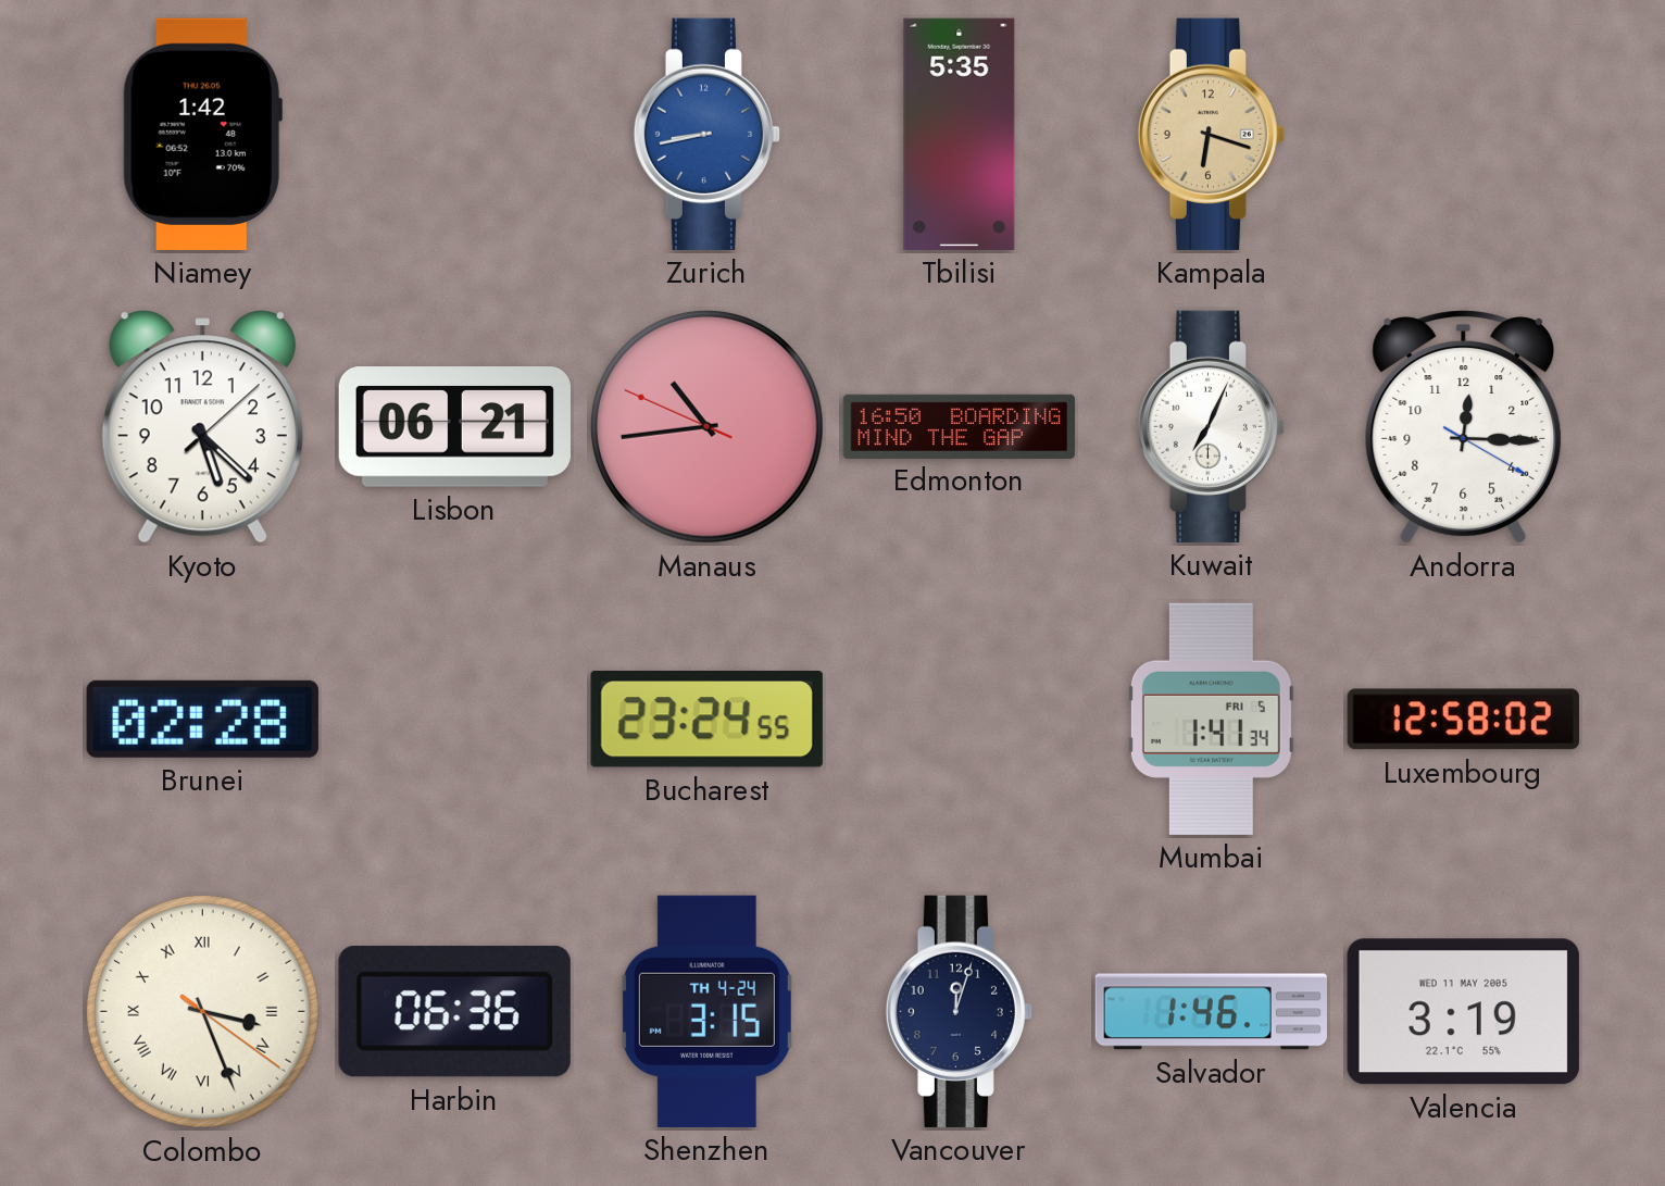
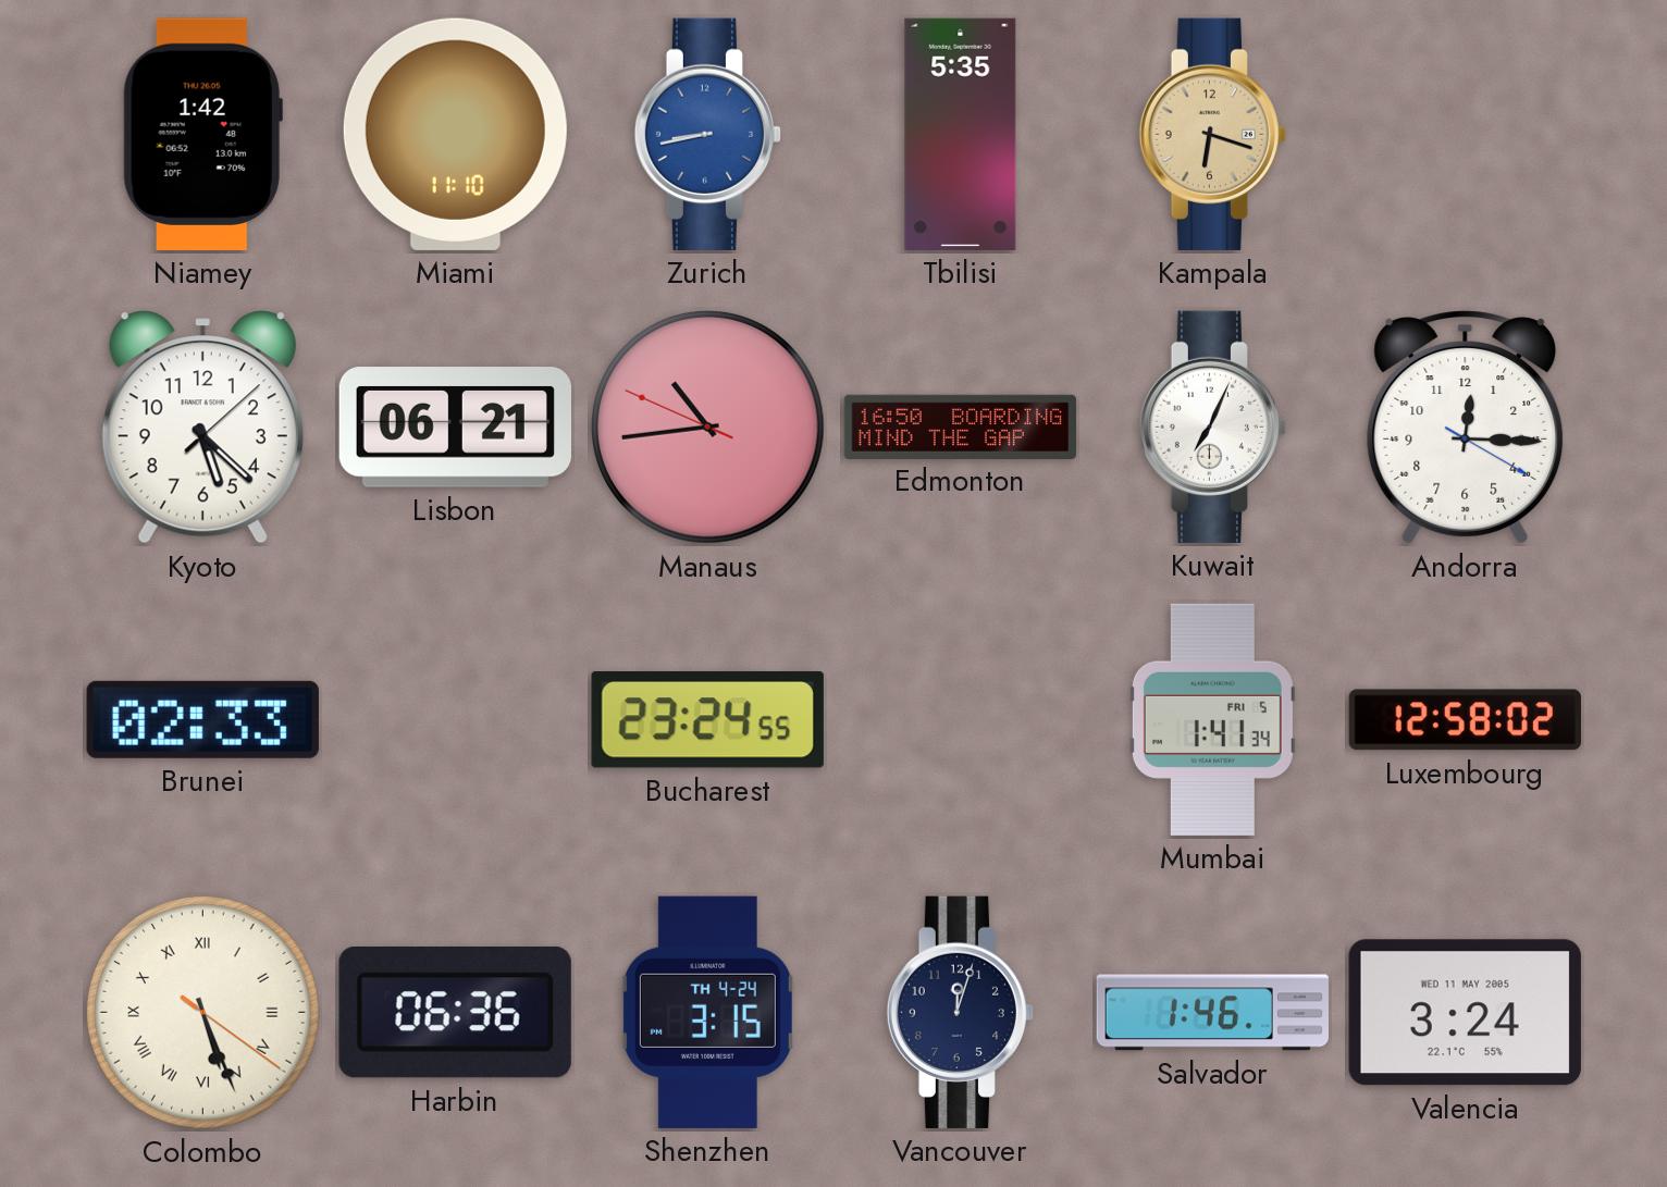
Miami: none -> 11:10
Brunei: 02:28 -> 02:33
Colombo: 3:26 -> 5:26
Valencia: 3:19 -> 3:24
